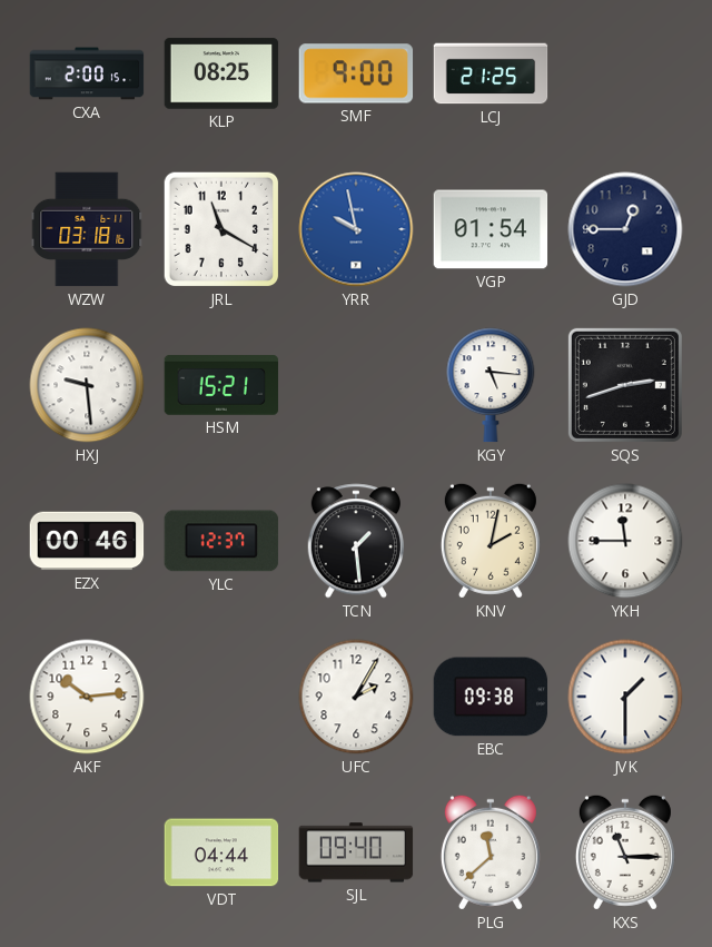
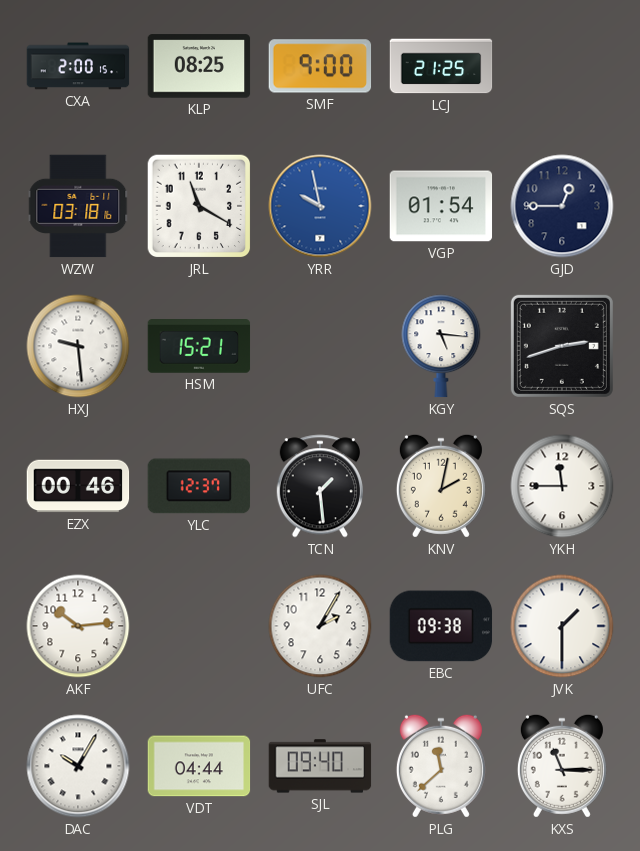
DAC: none -> 10:05
